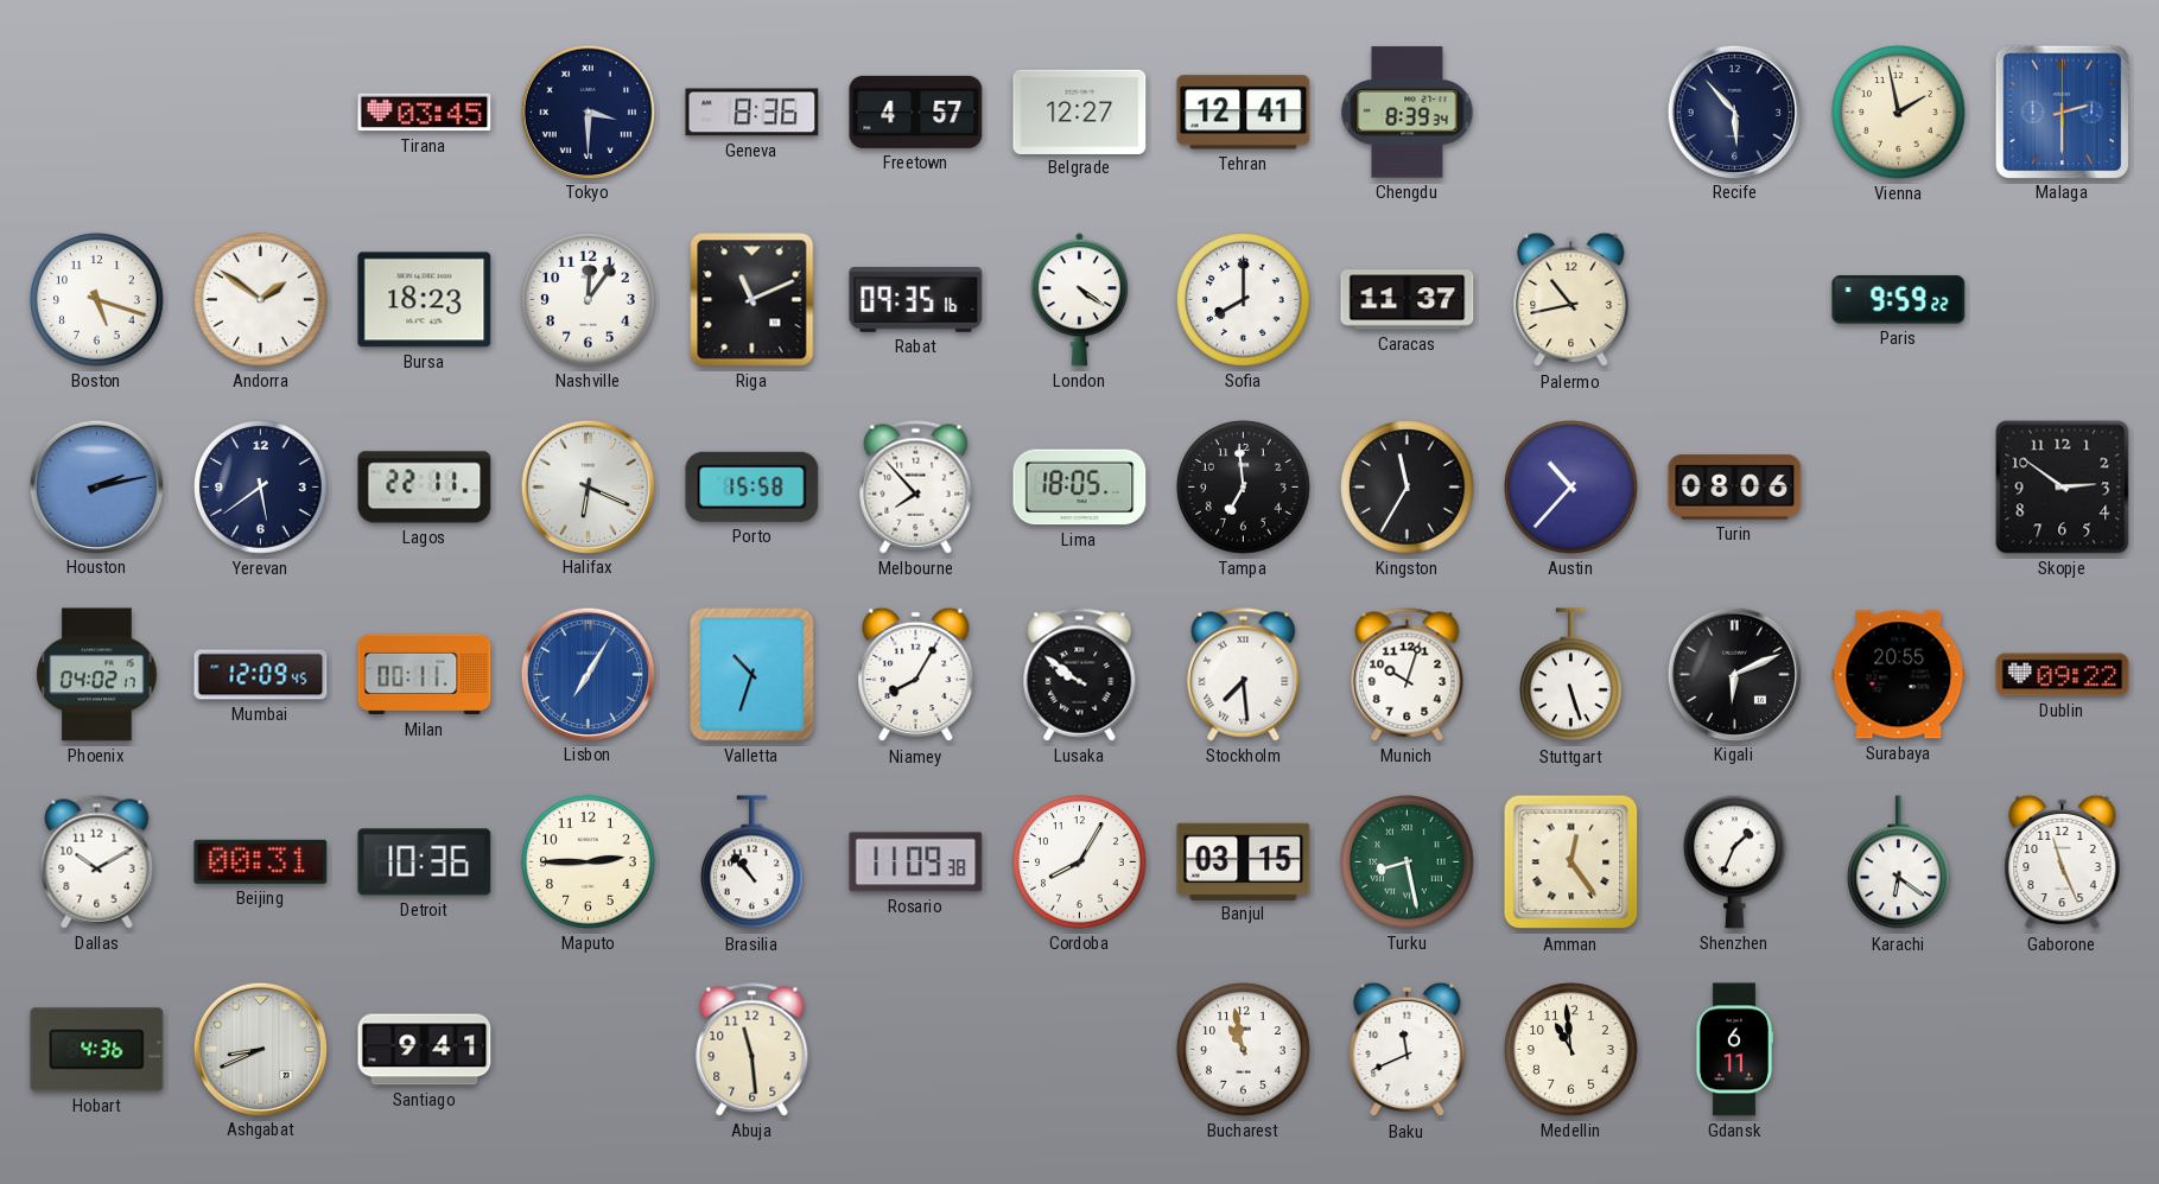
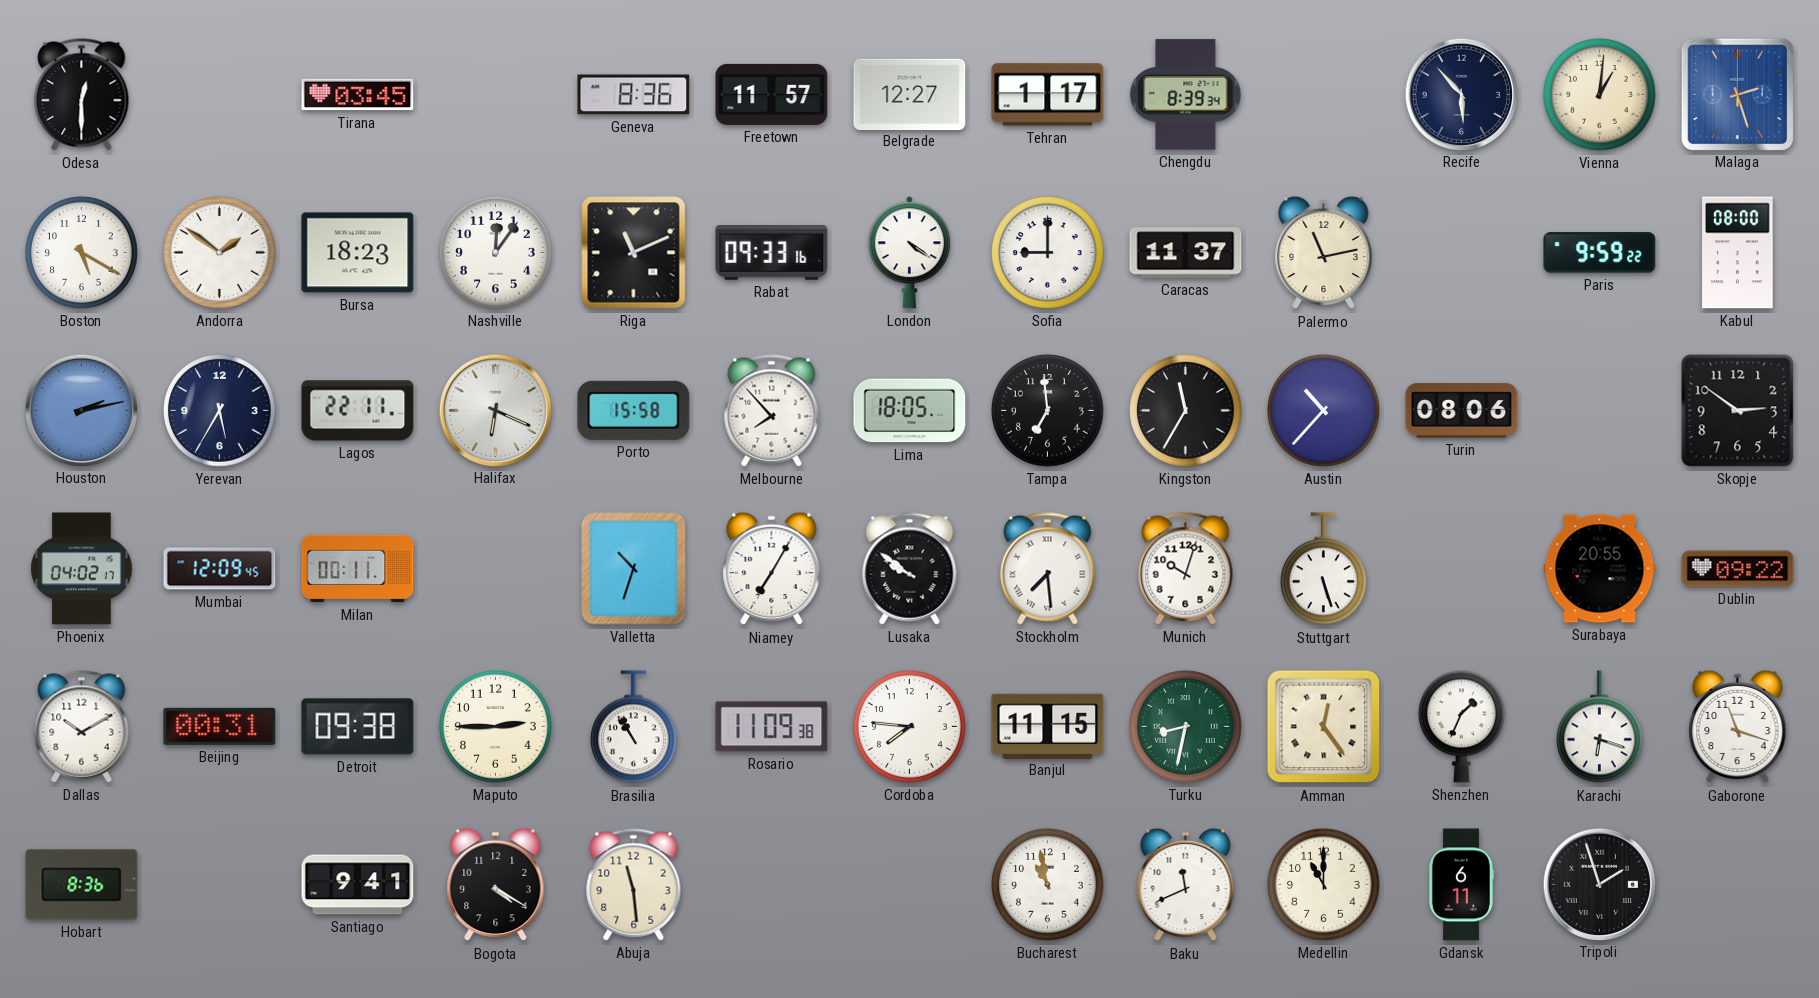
Odesa: none -> 12:30
Tokyo: 3:30 -> none
Freetown: 4:57 -> 11:57
Tehran: 12:41 -> 1:17
Vienna: 1:58 -> 1:01
Malaga: 2:30 -> 2:27
Boston: 5:18 -> 5:20
Rabat: 09:35 -> 09:33
Sofia: 8:00 -> 9:00
Palermo: 10:43 -> 11:13
Kabul: none -> 08:00
Yerevan: 5:39 -> 5:35
Lisbon: 7:05 -> none
Niamey: 8:05 -> 7:05
Kigali: 6:11 -> none
Detroit: 10:36 -> 09:38
Brasilia: 10:53 -> 10:55
Cordoba: 8:05 -> 7:46
Banjul: 03:15 -> 11:15
Turku: 8:28 -> 8:32
Karachi: 6:21 -> 6:18
Gaborone: 11:26 -> 11:18
Hobart: 4:36 -> 8:36
Ashgabat: 8:41 -> none
Bogota: none -> 4:20
Medellin: 10:59 -> 11:00
Tripoli: none -> 1:57
